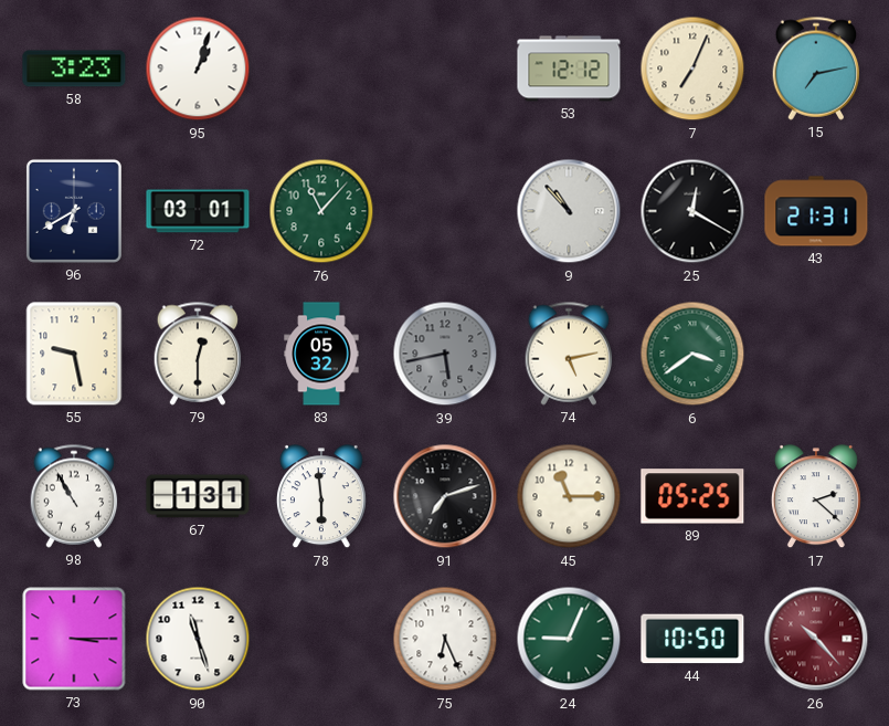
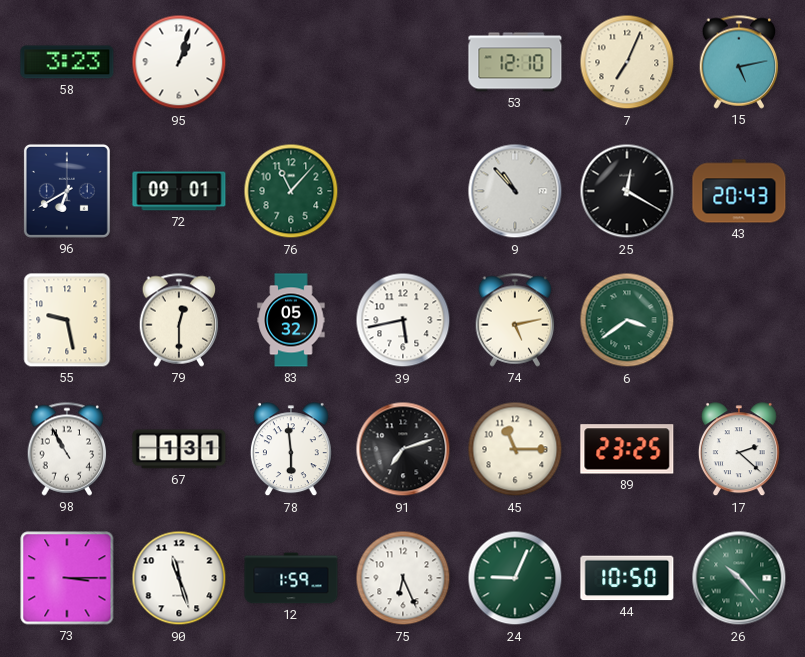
53: 12:12 -> 12:10
15: 7:13 -> 5:13
72: 03:01 -> 09:01
43: 21:31 -> 20:43
39 dial: grey -> white
89: 05:25 -> 23:25
12: none -> 1:59
26 dial: burgundy -> green
